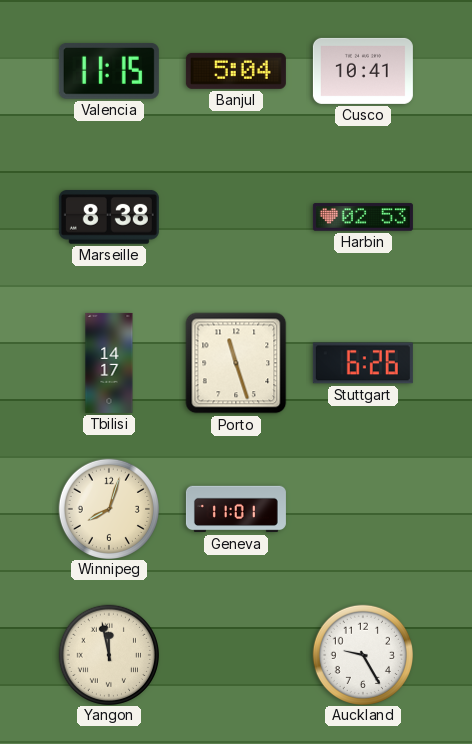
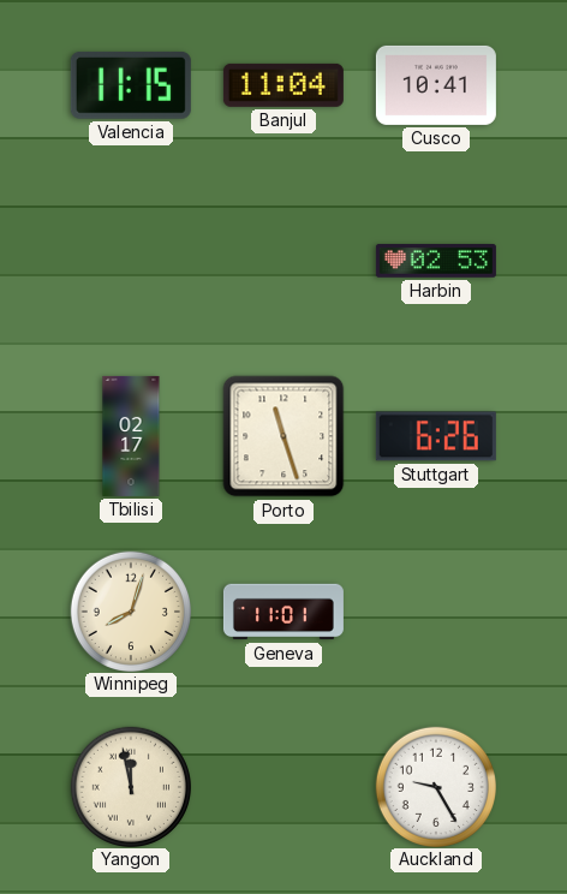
Banjul: 5:04 -> 11:04
Marseille: 8:38 -> none
Tbilisi: 14:17 -> 02:17
